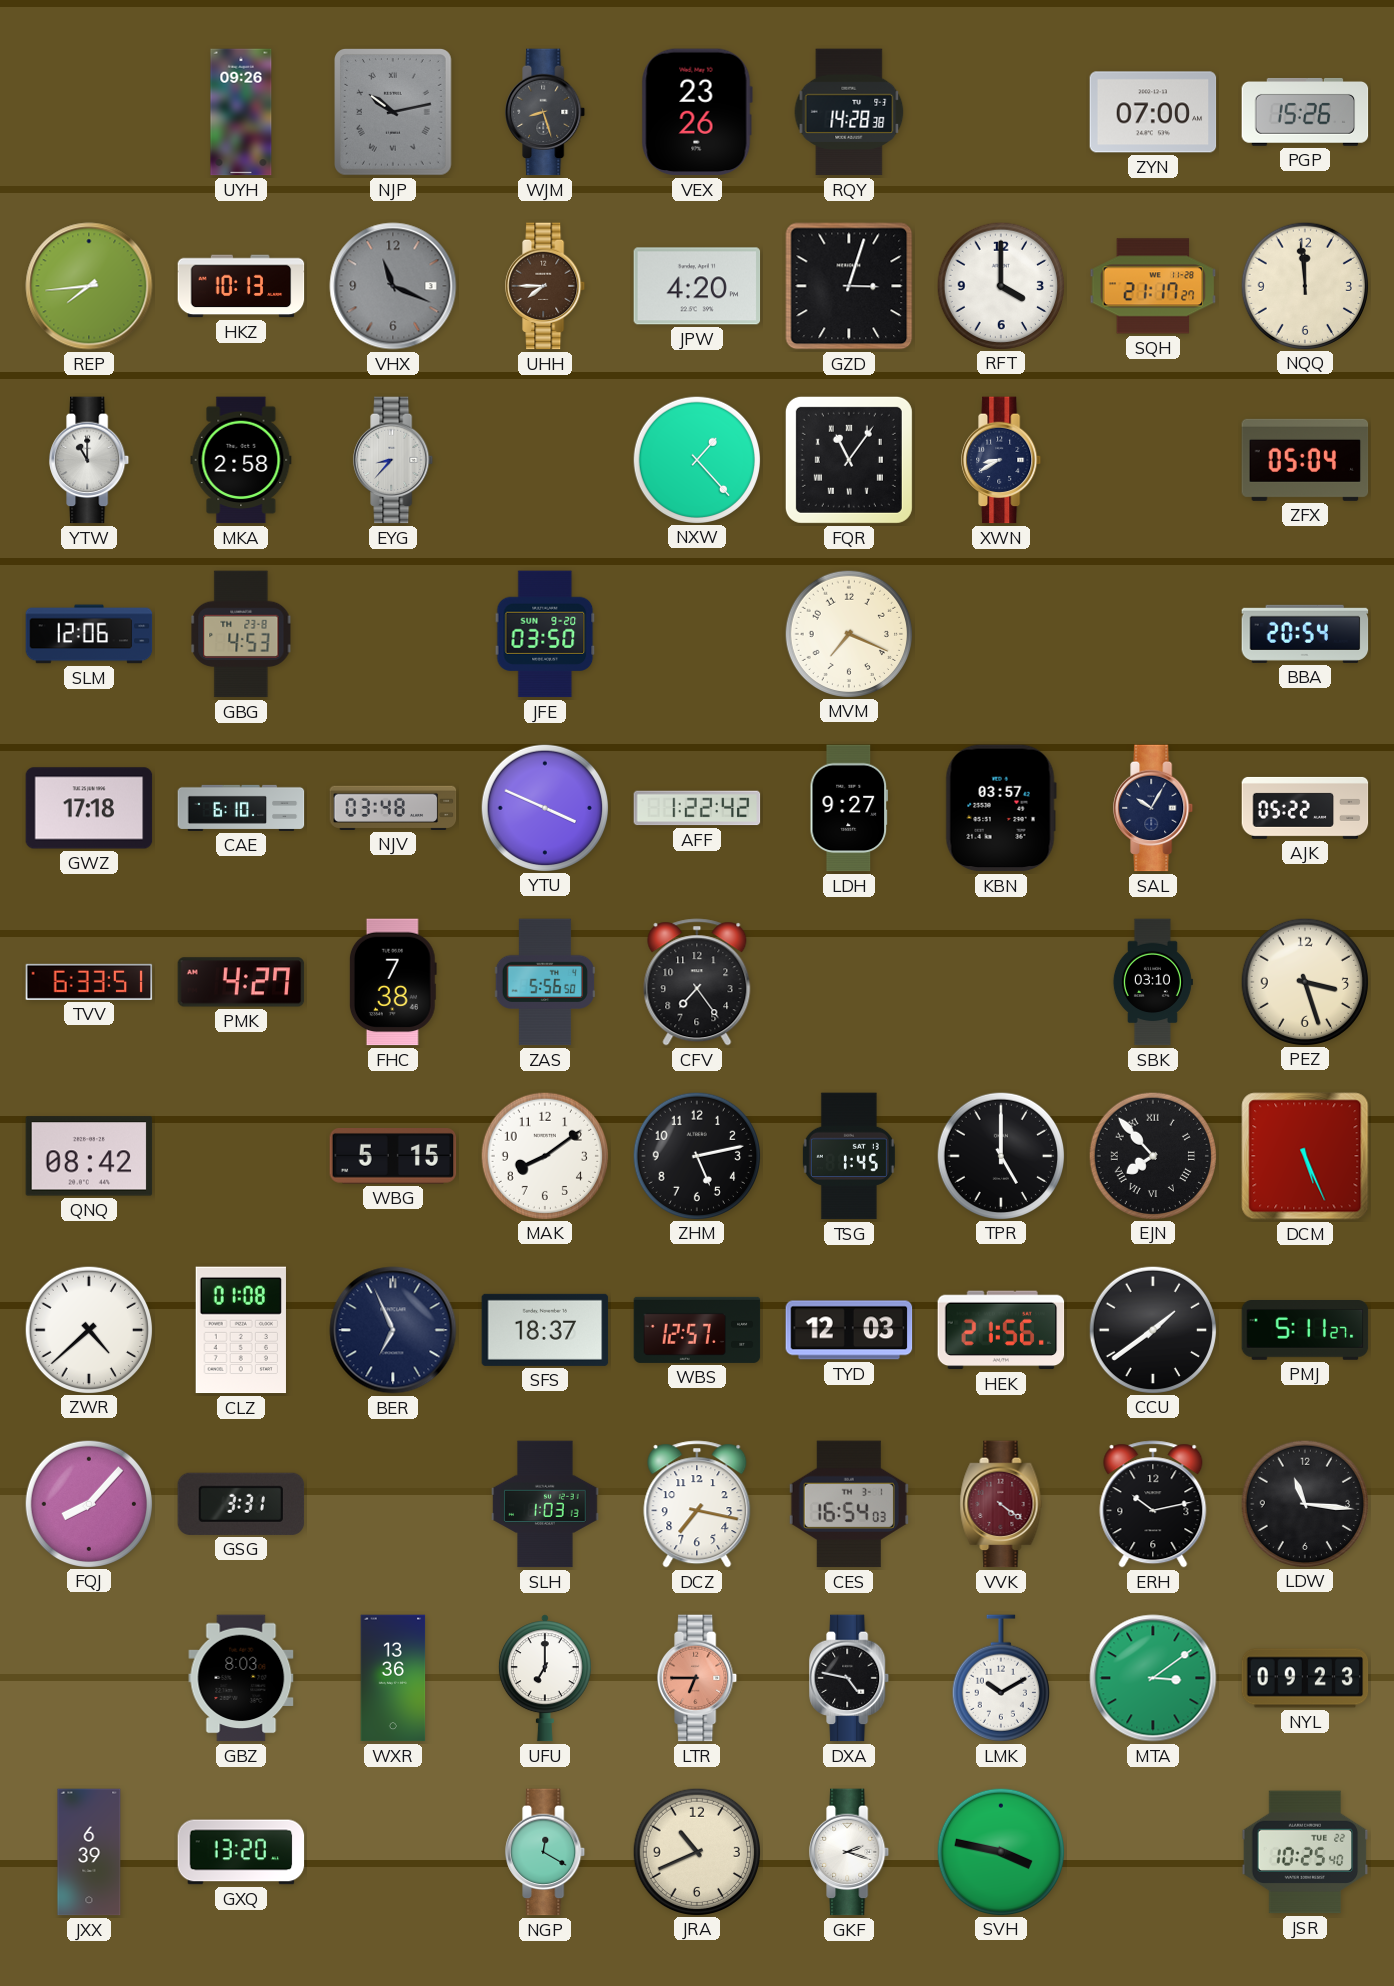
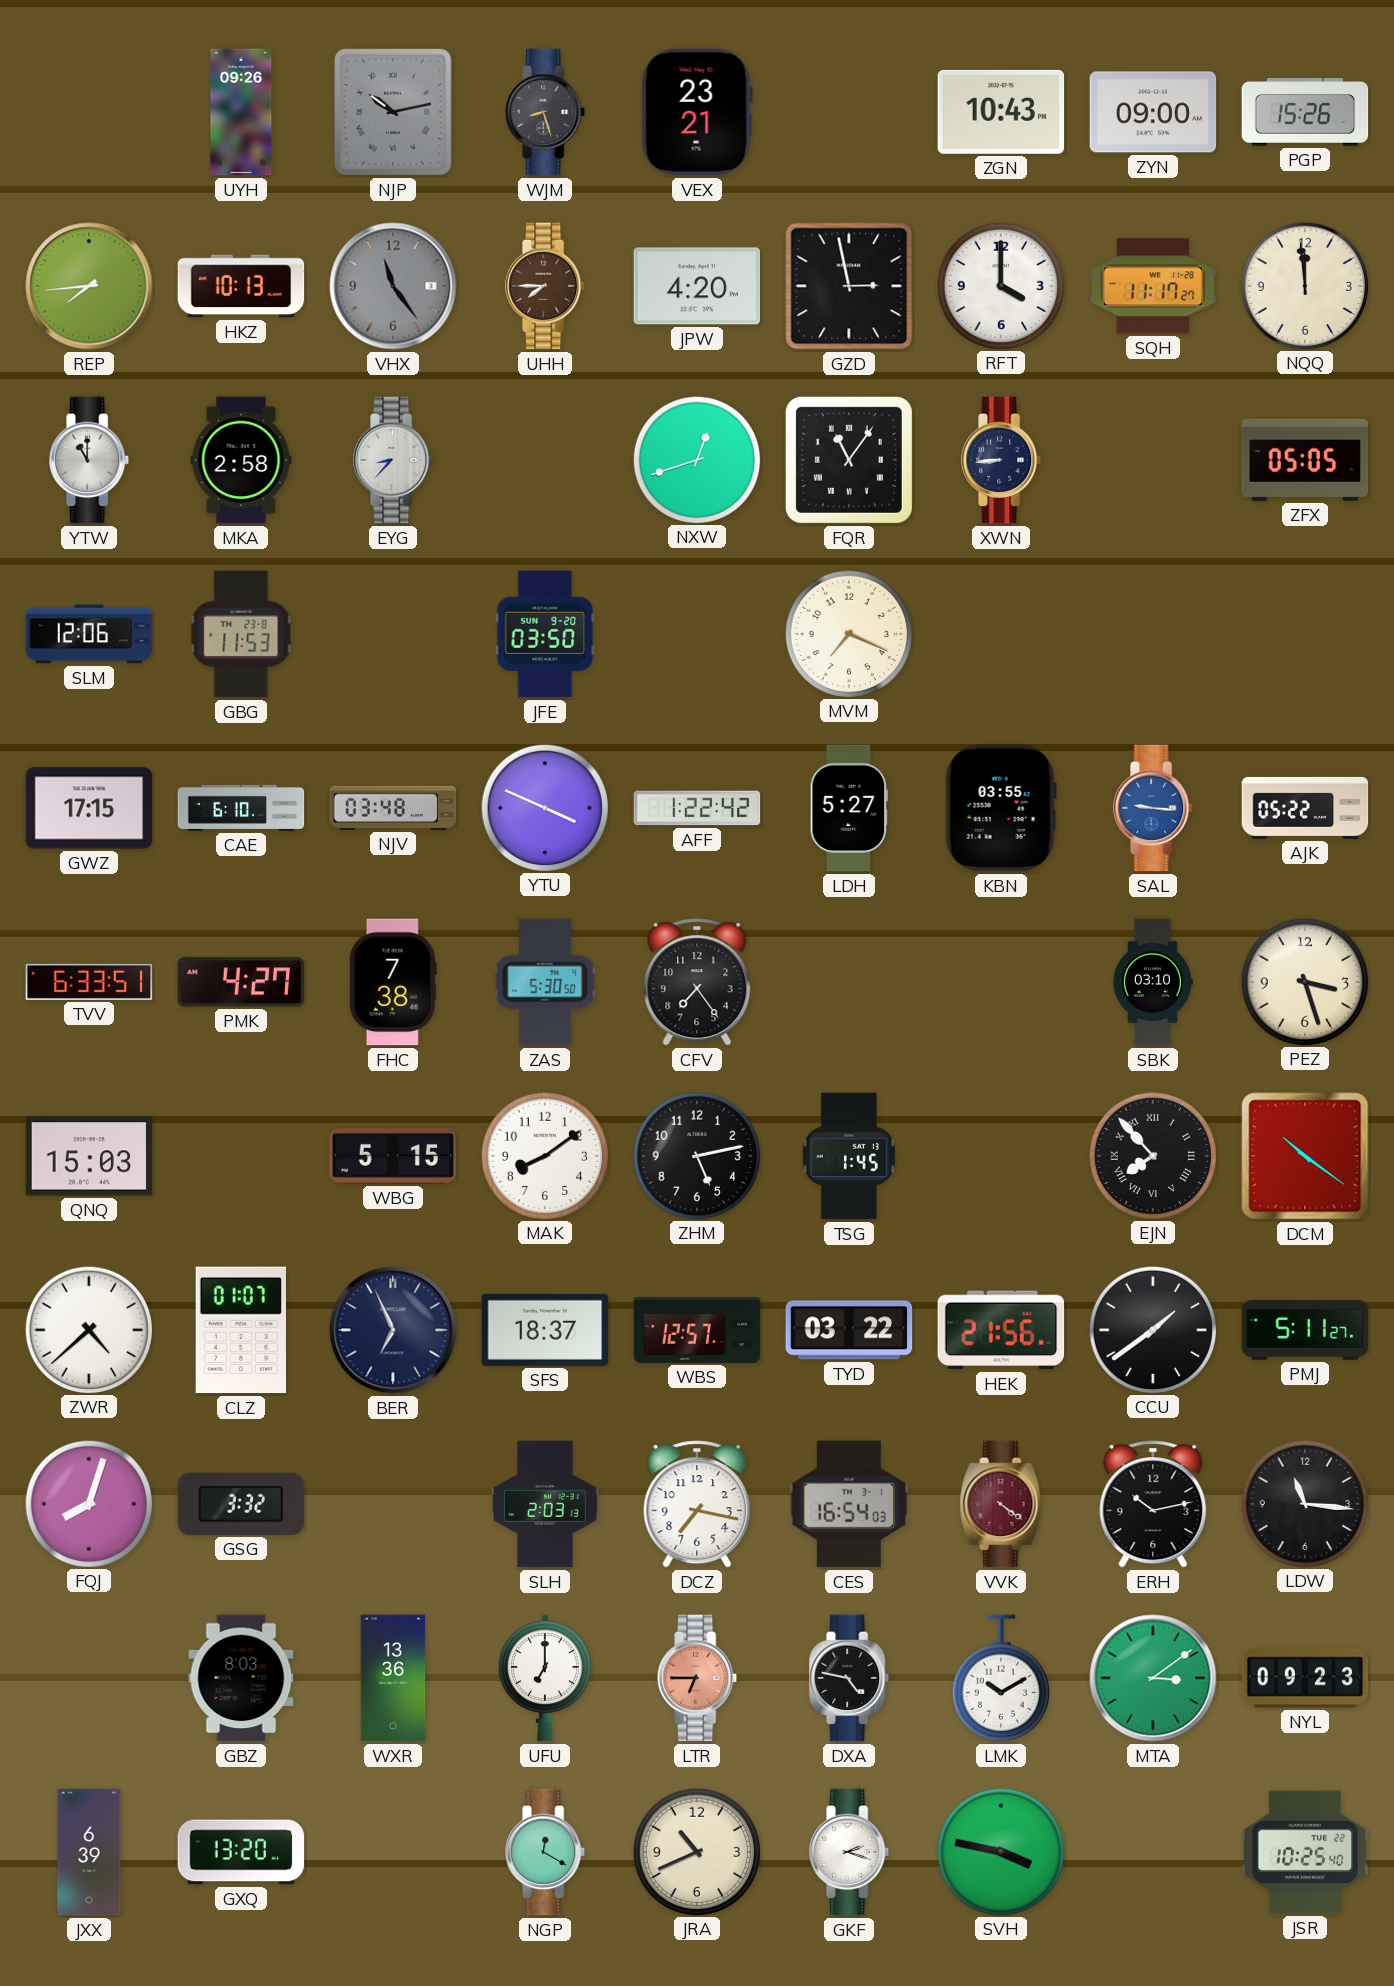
VEX: 23:26 -> 23:21
RQY: 14:28 -> none
ZGN: none -> 10:43
ZYN: 07:00 -> 09:00
VHX: 11:19 -> 11:24
GZD: 3:03 -> 2:58
SQH: 21:17 -> 11:17
NXW: 1:23 -> 12:42
XWN: 8:40 -> 8:44
ZFX: 05:04 -> 05:05
GBG: 4:53 -> 11:53
BBA: 20:54 -> none
GWZ: 17:18 -> 17:15
LDH: 9:27 -> 5:27
KBN: 03:57 -> 03:55
SAL: 10:05 -> 9:16
SAL dial: navy -> blue
ZAS: 5:56 -> 5:30
QNQ: 08:42 -> 15:03
TPR: 5:00 -> none
DCM: 5:26 -> 10:21
CLZ: 01:08 -> 01:07
TYD: 12:03 -> 03:22
FQJ: 8:07 -> 8:03
GSG: 3:31 -> 3:32
SLH: 1:03 -> 2:03
